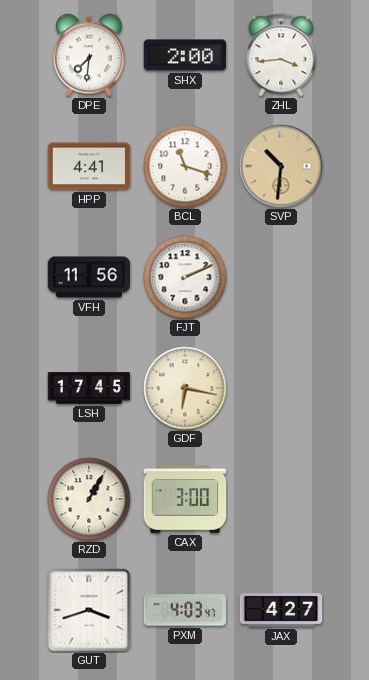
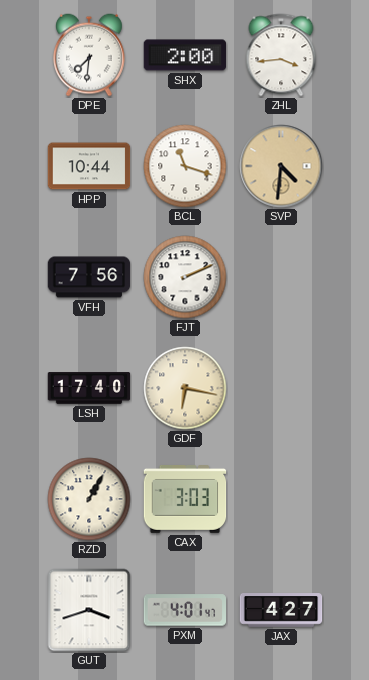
HPP: 4:41 -> 10:44
SVP: 10:31 -> 4:31
VFH: 11:56 -> 7:56
LSH: 17:45 -> 17:40
CAX: 3:00 -> 3:03
PXM: 4:03 -> 4:01
